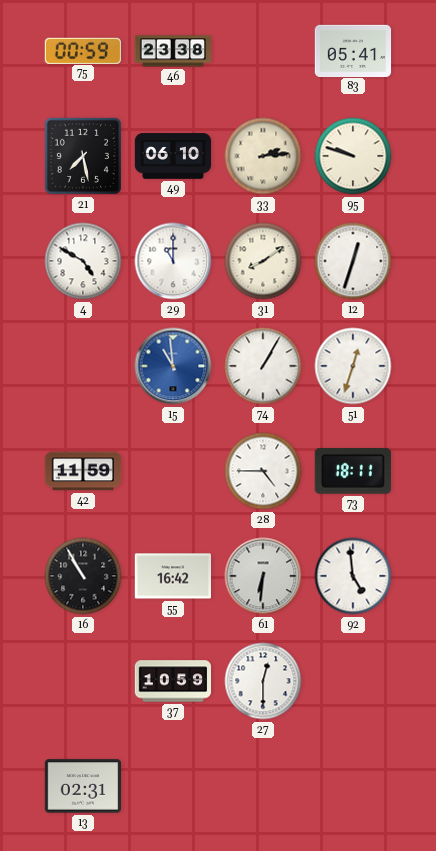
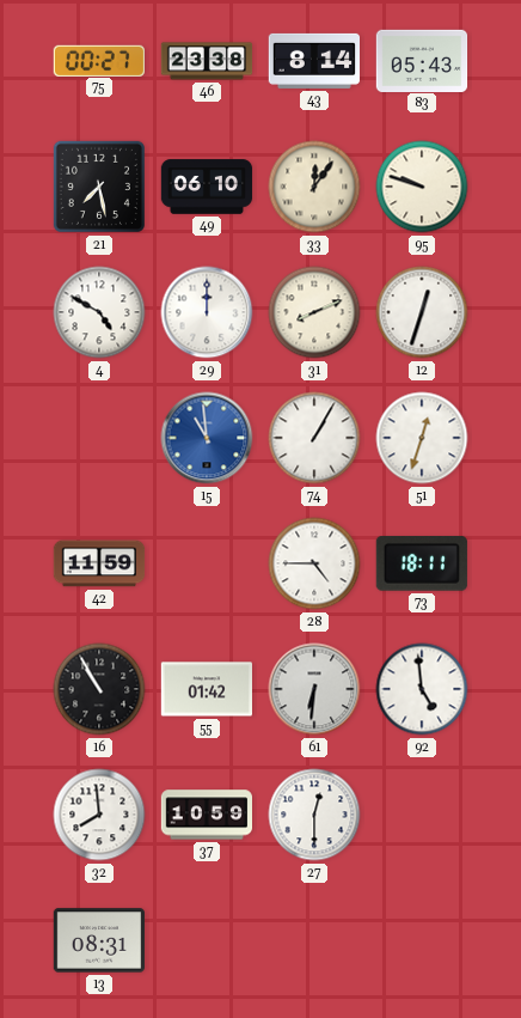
75: 00:59 -> 00:27
43: none -> 8:14
83: 05:41 -> 05:43
33: 2:14 -> 12:06
29: 11:00 -> 12:00
31: 8:09 -> 8:11
55: 16:42 -> 01:42
32: none -> 7:59
13: 02:31 -> 08:31
